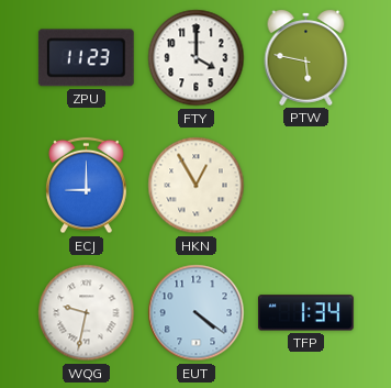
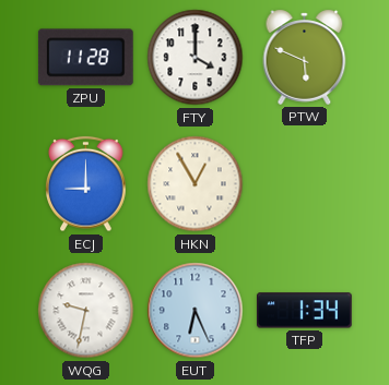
ZPU: 11:23 -> 11:28
PTW: 5:47 -> 5:49
EUT: 4:21 -> 6:26
